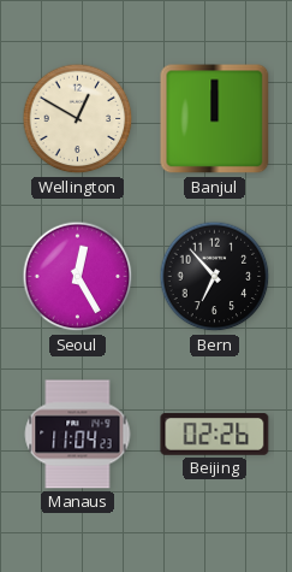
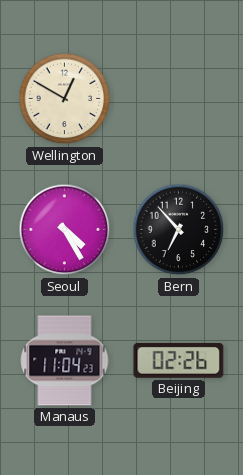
Banjul: 12:00 -> none
Seoul: 12:25 -> 4:25
